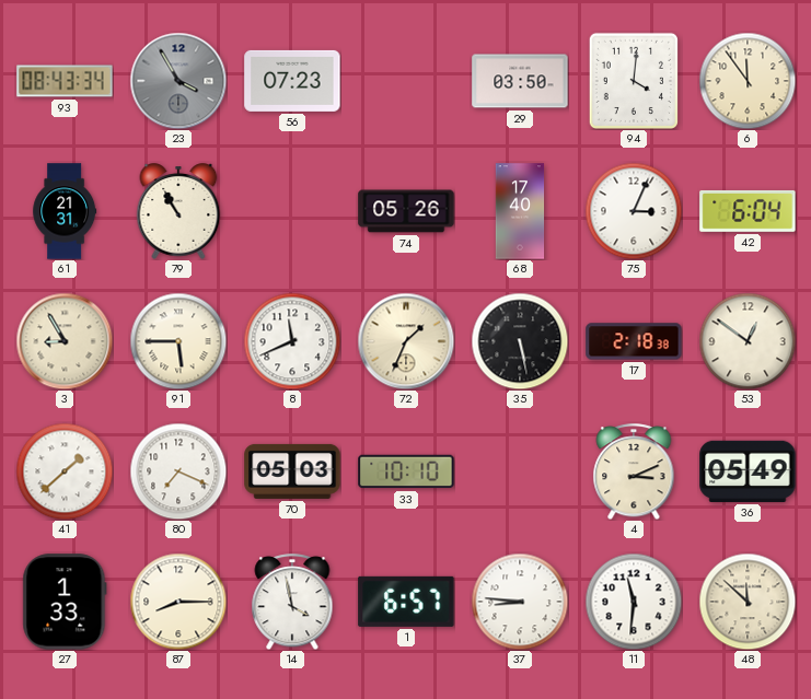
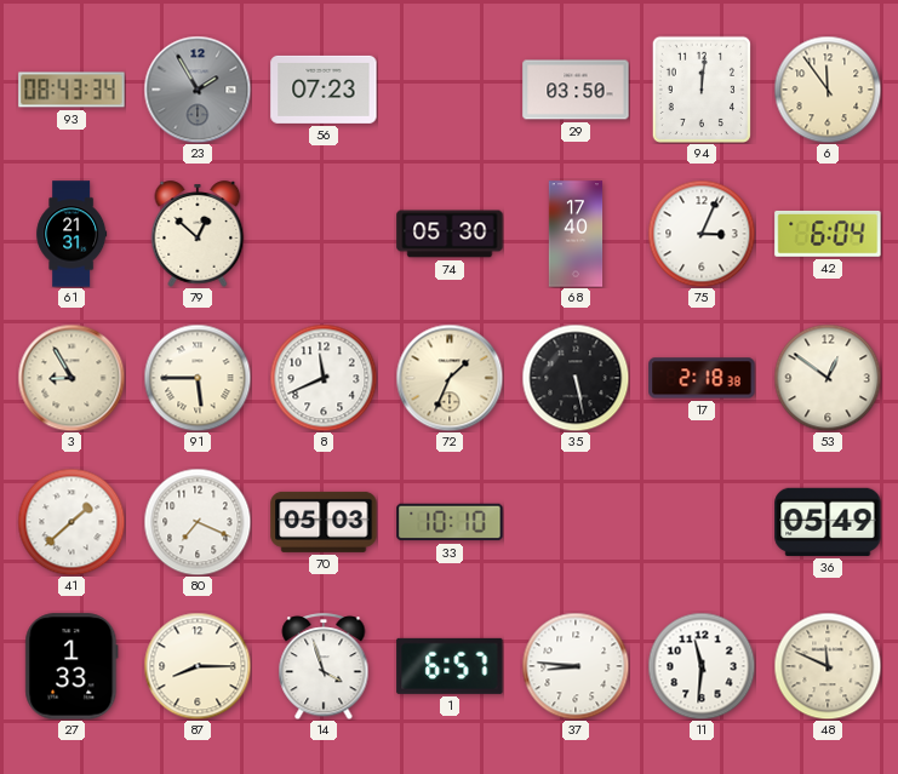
23: 3:55 -> 1:55
94: 4:01 -> 12:01
79: 10:55 -> 12:52
74: 05:26 -> 05:30
4: 3:11 -> none
14: 3:58 -> 3:57
48: 11:52 -> 11:49
